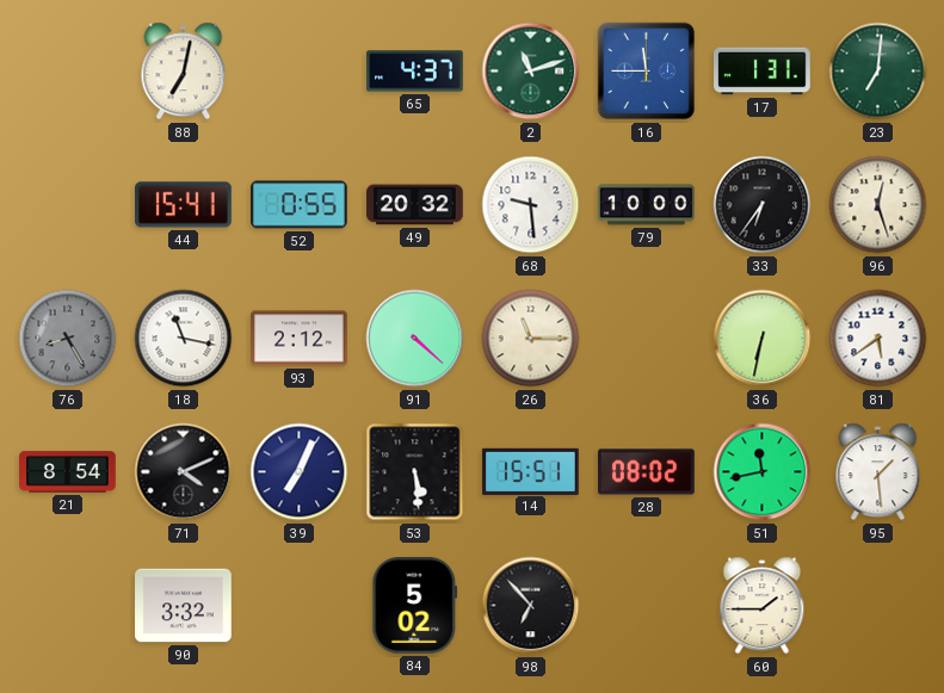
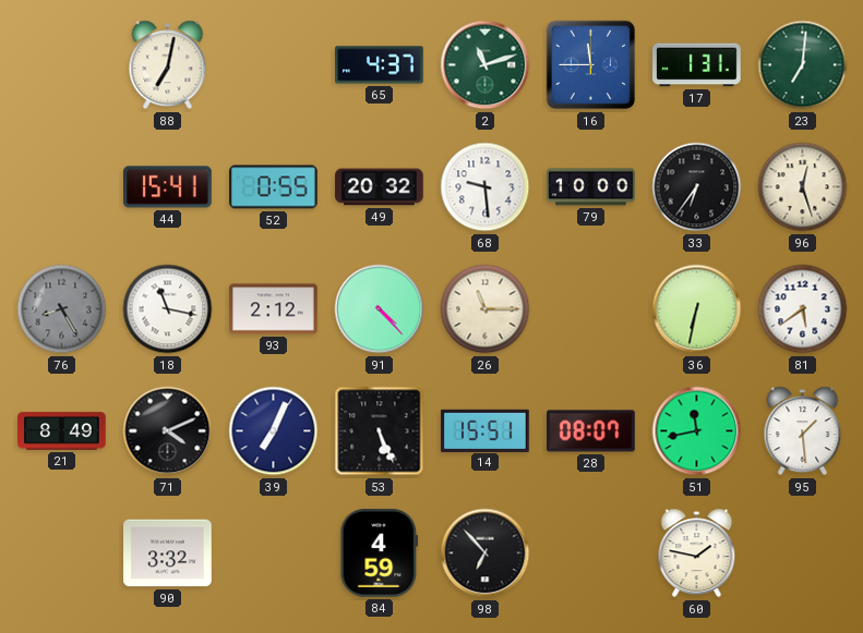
91: 4:22 -> 4:23
21: 8:54 -> 8:49
53: 5:29 -> 5:26
28: 08:02 -> 08:07
84: 5:02 -> 4:59
60: 1:45 -> 1:47
